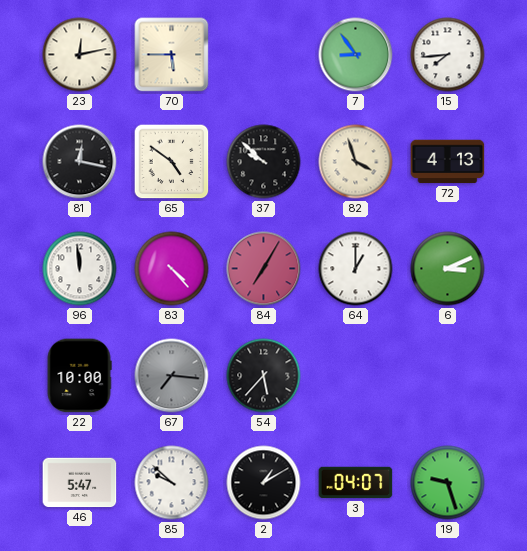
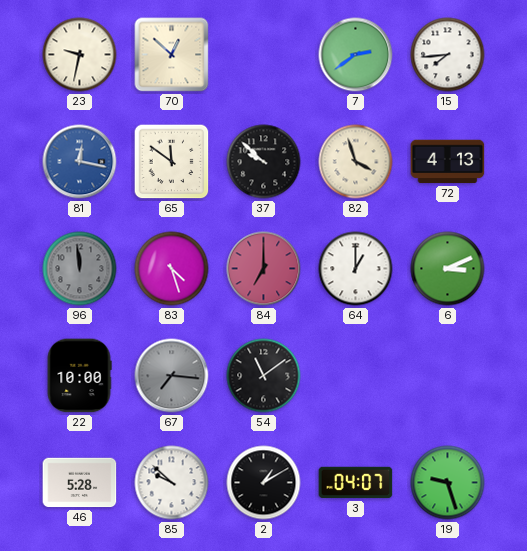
23: 12:13 -> 9:32
70: 5:45 -> 12:52
7: 8:54 -> 2:39
81 dial: black -> blue
65: 4:51 -> 11:51
96 dial: white -> grey
83: 4:23 -> 4:27
84: 7:05 -> 7:00
54: 5:37 -> 11:09
46: 5:47 -> 5:28
